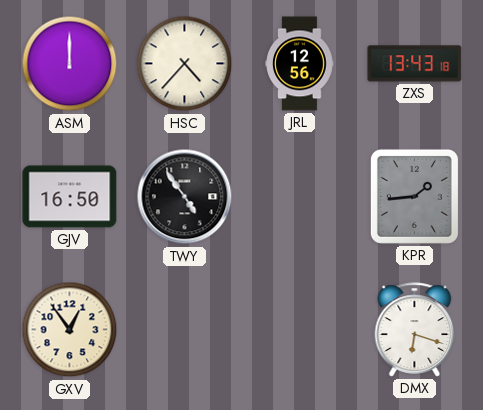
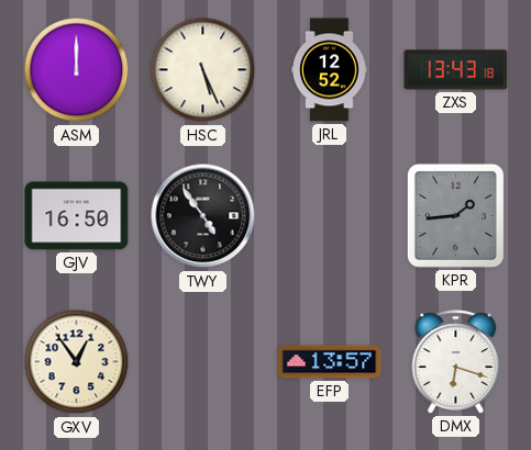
HSC: 4:37 -> 5:26
JRL: 12:56 -> 12:52
EFP: none -> 13:57
